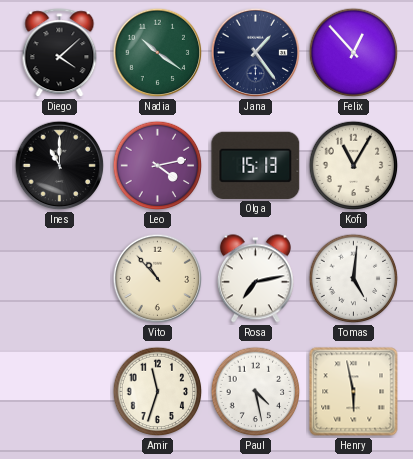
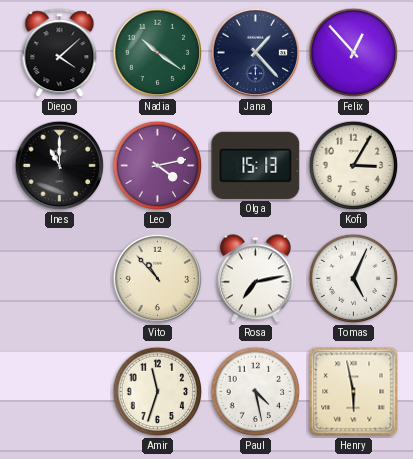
Jana: 1:24 -> 1:23
Kofi: 11:05 -> 3:05
Tomas: 5:01 -> 5:04
